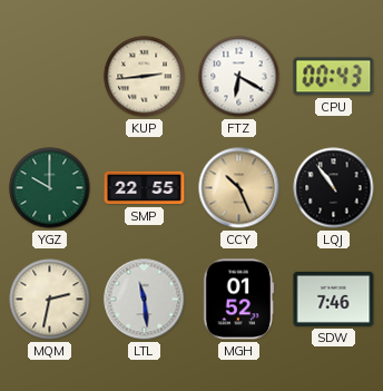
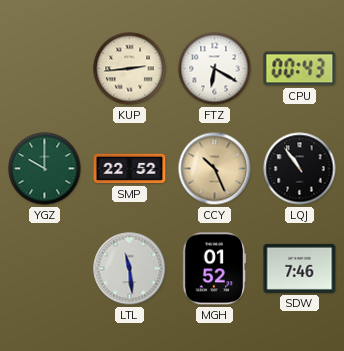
SMP: 22:55 -> 22:52
MQM: 2:32 -> none
